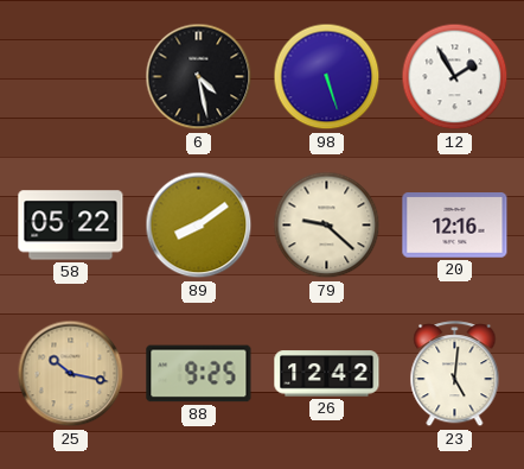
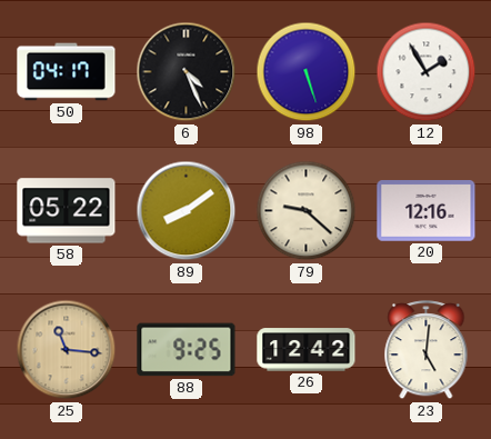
50: none -> 04:17
6: 4:28 -> 4:26
25: 10:17 -> 11:16
